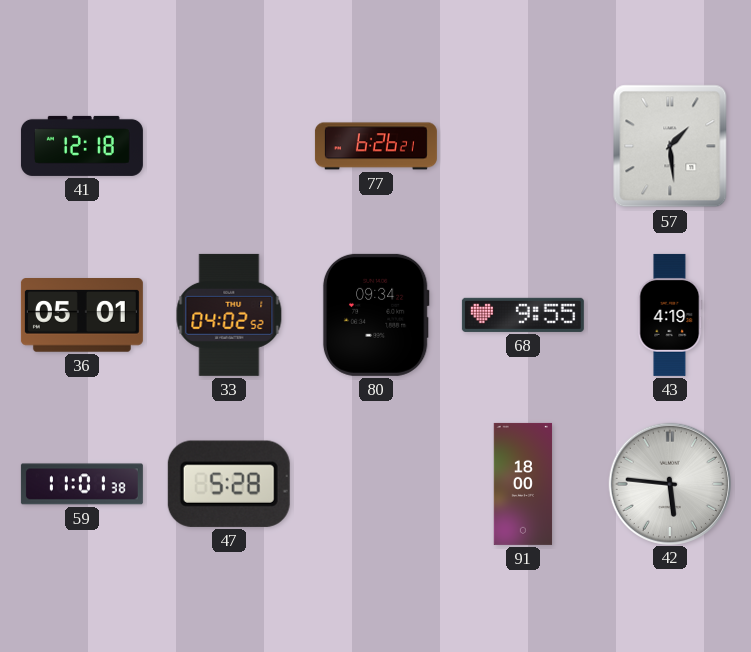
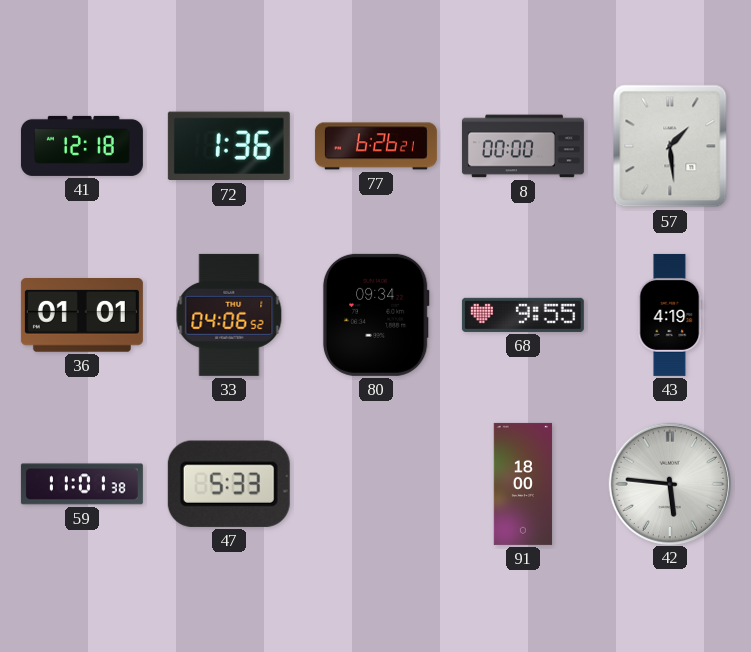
72: none -> 1:36
8: none -> 00:00
36: 05:01 -> 01:01
33: 04:02 -> 04:06
47: 5:28 -> 5:33
